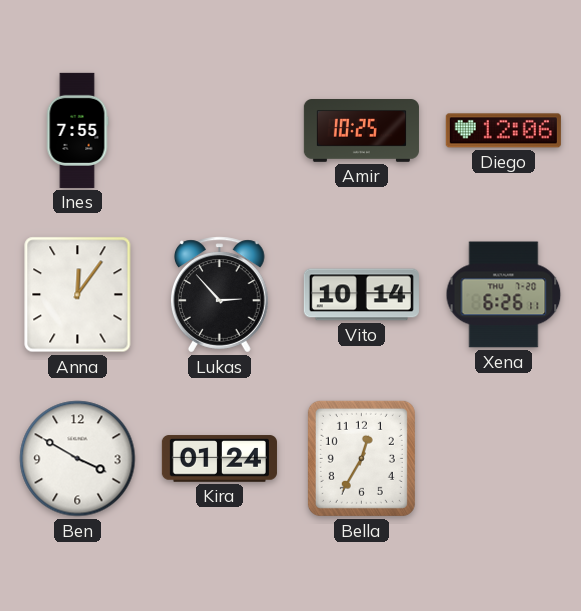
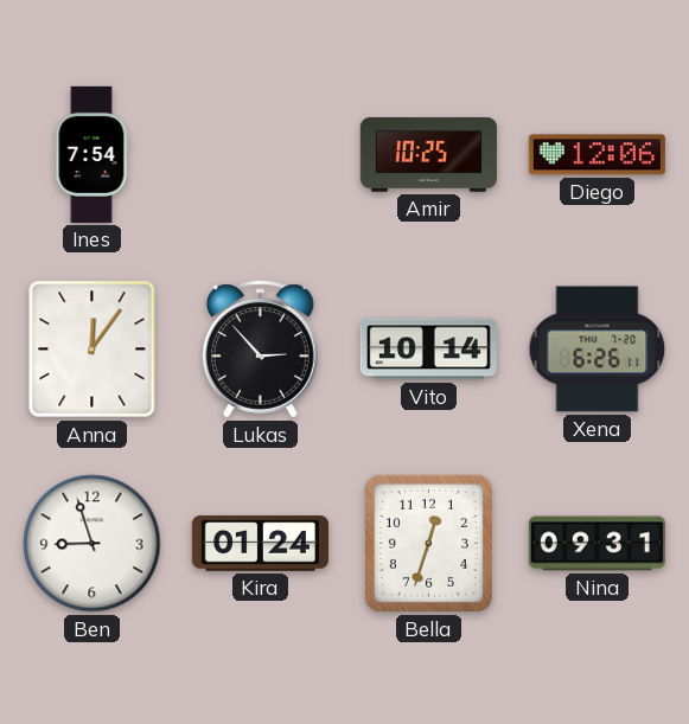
Ines: 7:55 -> 7:54
Ben: 3:50 -> 8:57
Bella: 12:35 -> 12:33
Nina: none -> 09:31
